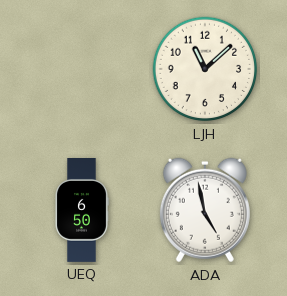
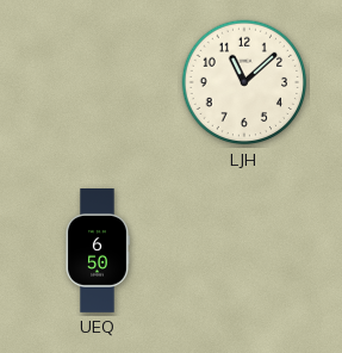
ADA: 4:58 -> none
